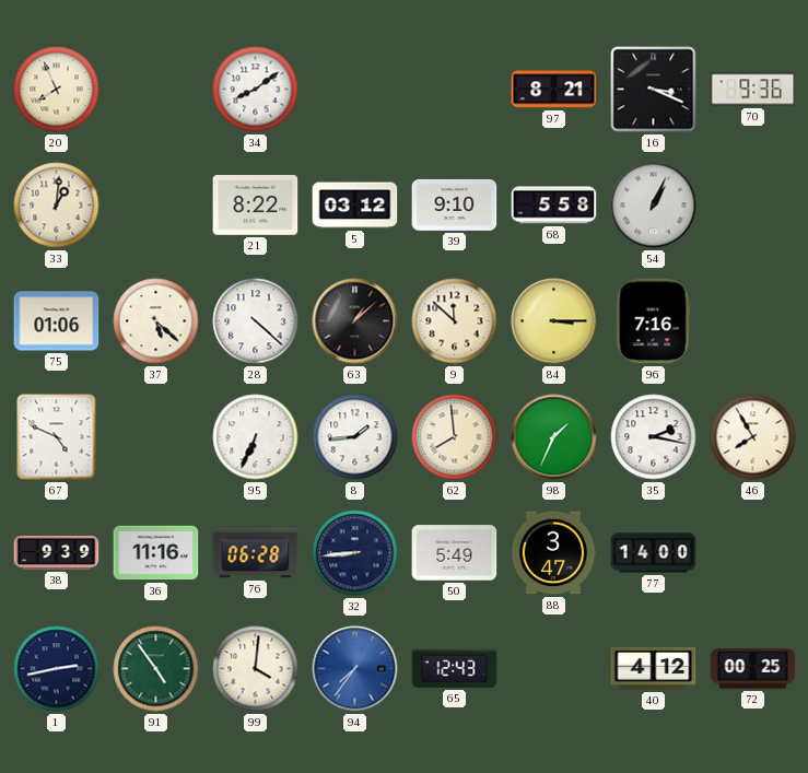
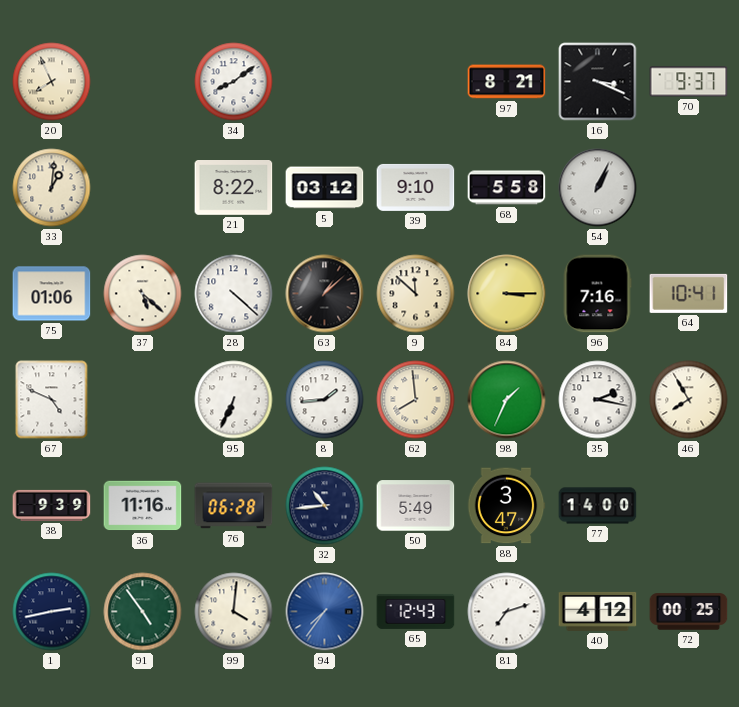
70: 9:36 -> 9:37
64: none -> 10:41
32: 8:44 -> 10:44
81: none -> 7:12
